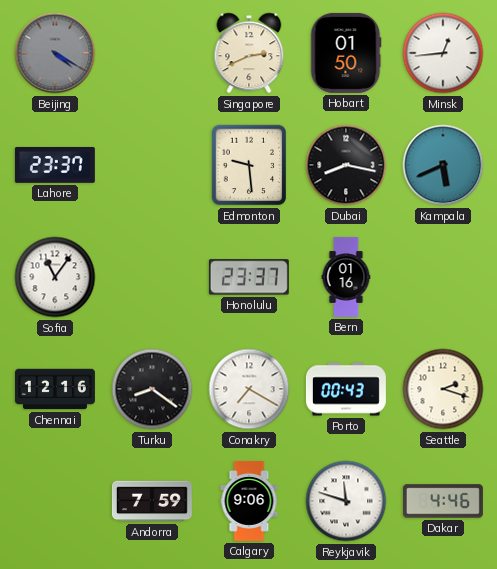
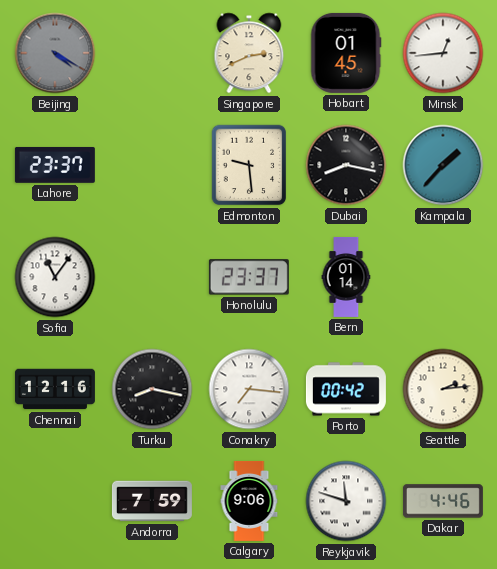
Hobart: 01:50 -> 01:45
Kampala: 5:41 -> 1:37
Bern: 01:16 -> 01:14
Turku: 8:21 -> 8:17
Conakry: 7:20 -> 7:16
Porto: 00:43 -> 00:42
Seattle: 2:18 -> 2:14
